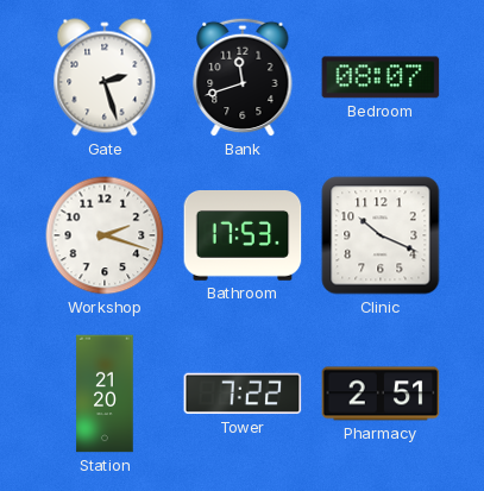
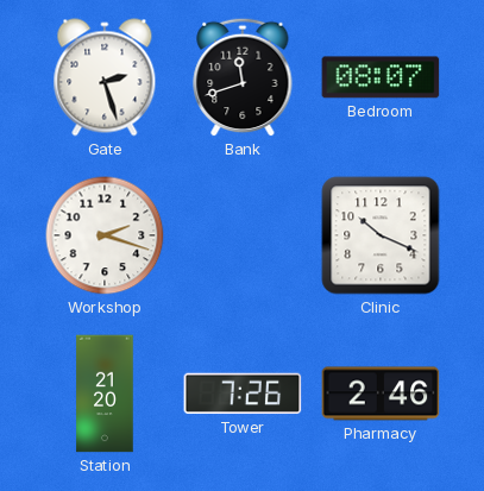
Bathroom: 17:53 -> none
Tower: 7:22 -> 7:26
Pharmacy: 2:51 -> 2:46
